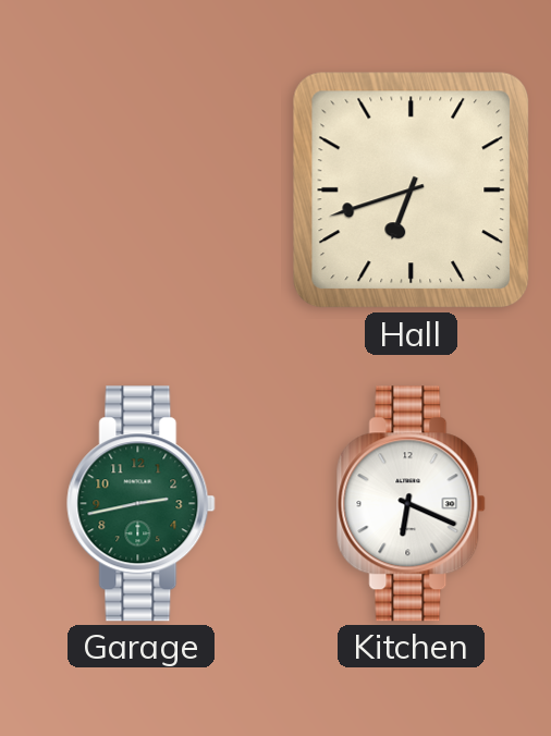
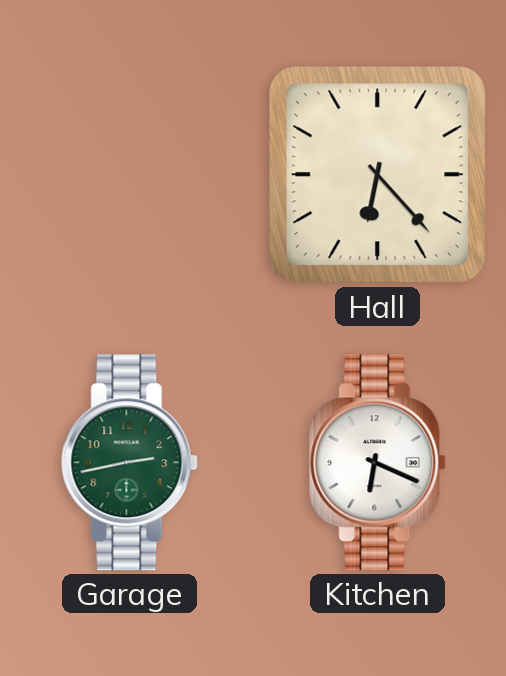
Hall: 6:42 -> 6:23
